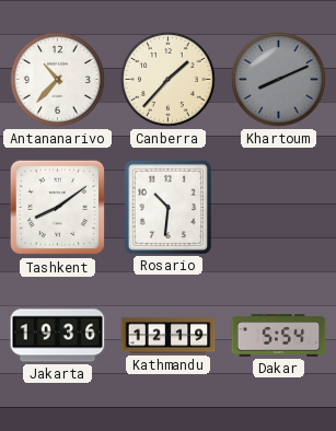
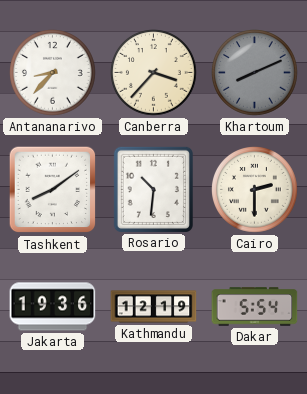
Antananarivo: 10:37 -> 8:37
Canberra: 1:37 -> 3:37
Cairo: none -> 2:30
